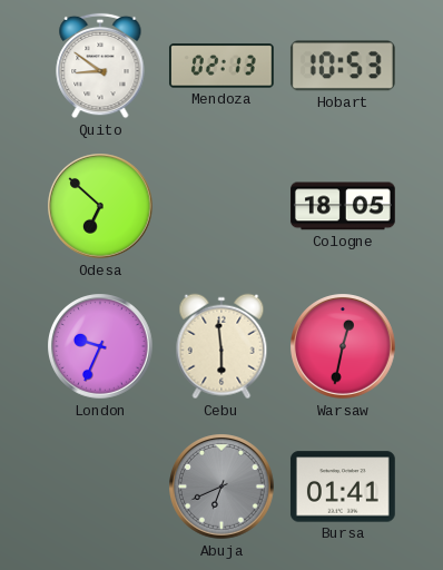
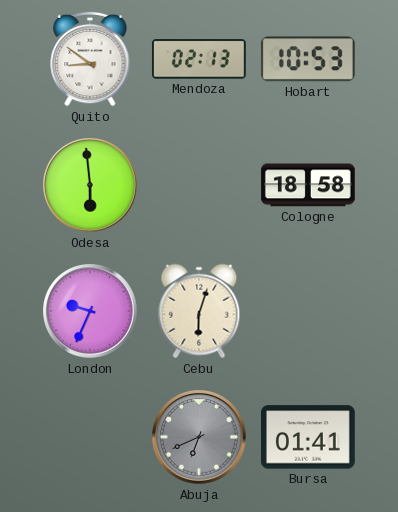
Odesa: 6:52 -> 5:59
Cologne: 18:05 -> 18:58
Cebu: 5:59 -> 6:03
Warsaw: 12:32 -> none
